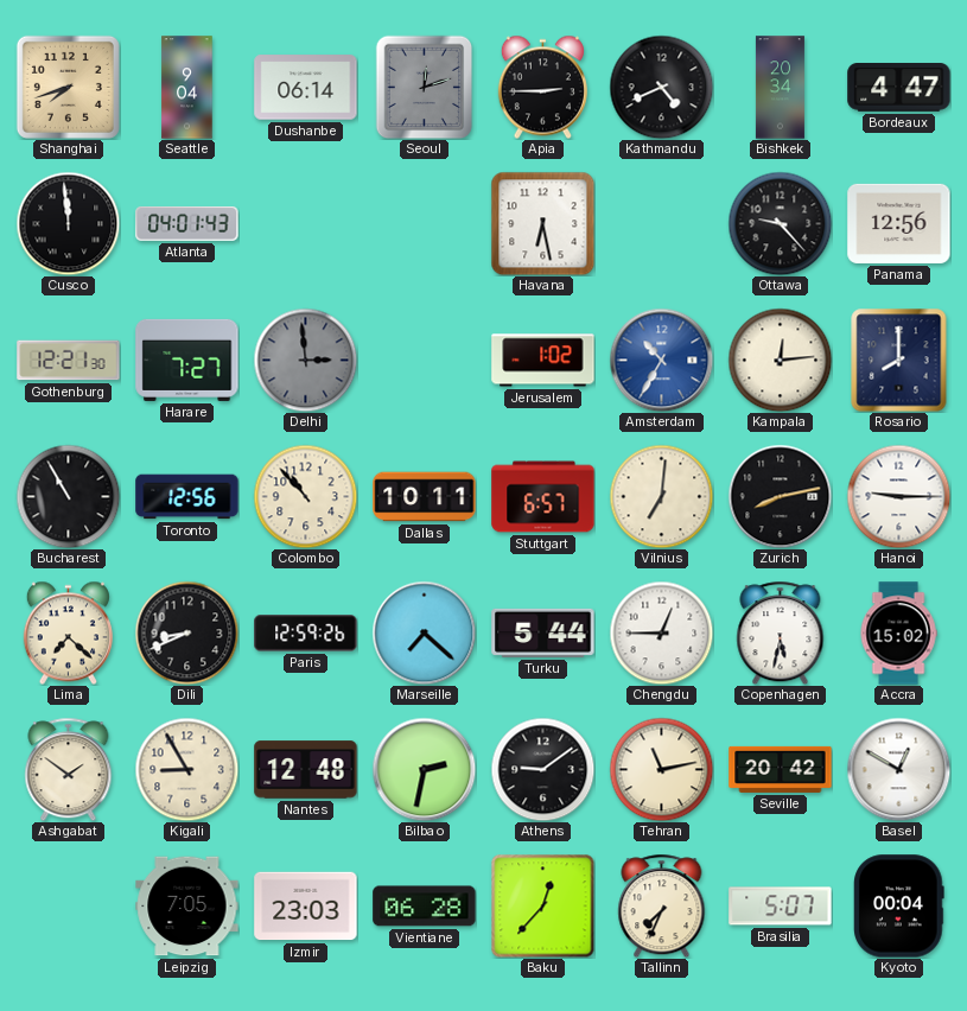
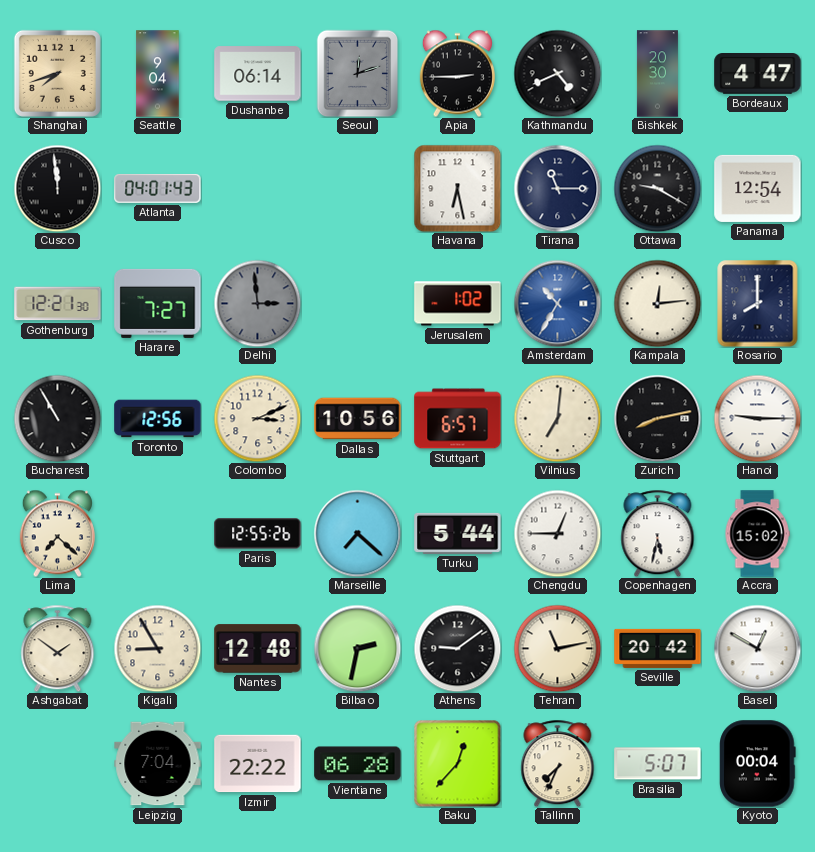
Bishkek: 20:34 -> 20:30
Tirana: none -> 11:15
Ottawa: 9:23 -> 9:20
Panama: 12:56 -> 12:54
Colombo: 10:53 -> 3:11
Dallas: 10:11 -> 10:56
Dili: 8:41 -> none
Paris: 12:59 -> 12:55
Leipzig: 7:05 -> 7:04
Izmir: 23:03 -> 22:22
